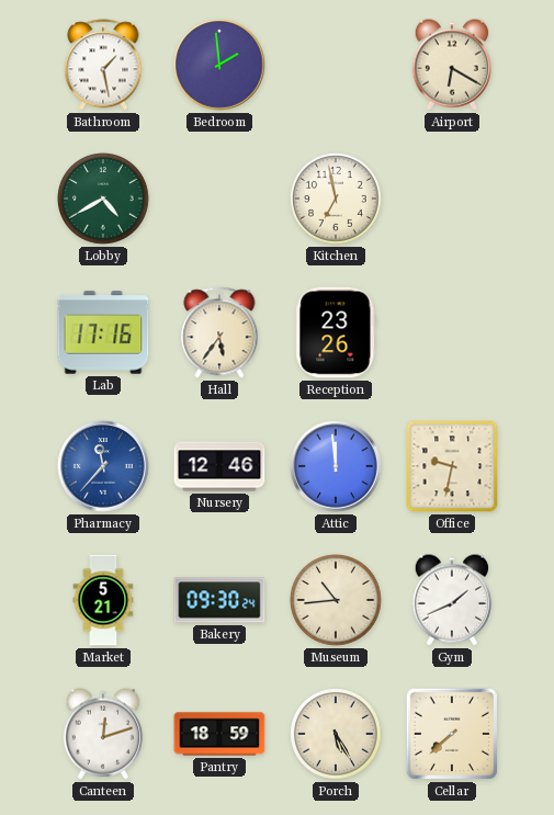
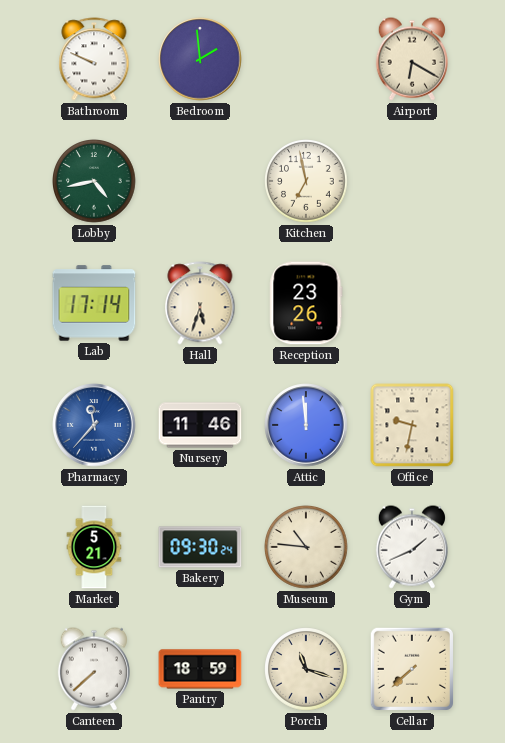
Bathroom: 1:28 -> 9:49
Lobby: 4:40 -> 4:43
Lab: 17:16 -> 17:14
Hall: 5:36 -> 5:33
Nursery: 12:46 -> 11:46
Museum: 10:44 -> 10:46
Canteen: 12:12 -> 7:38
Porch: 5:25 -> 11:18
